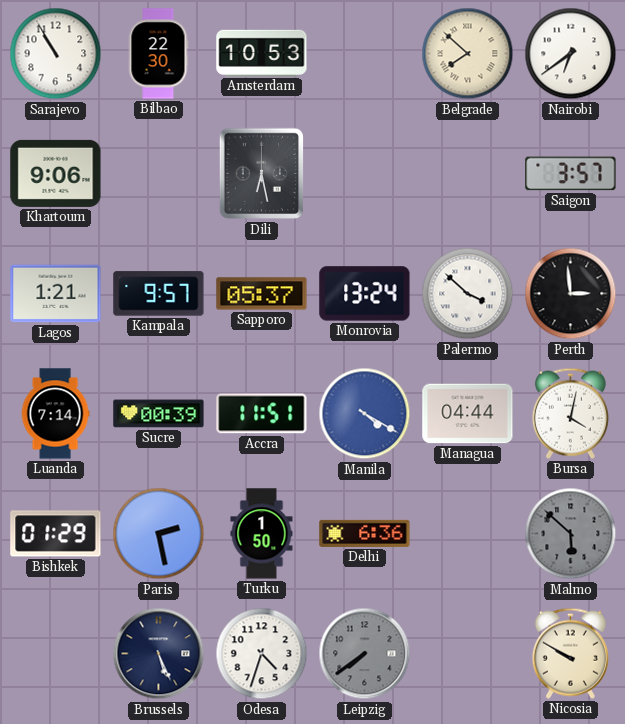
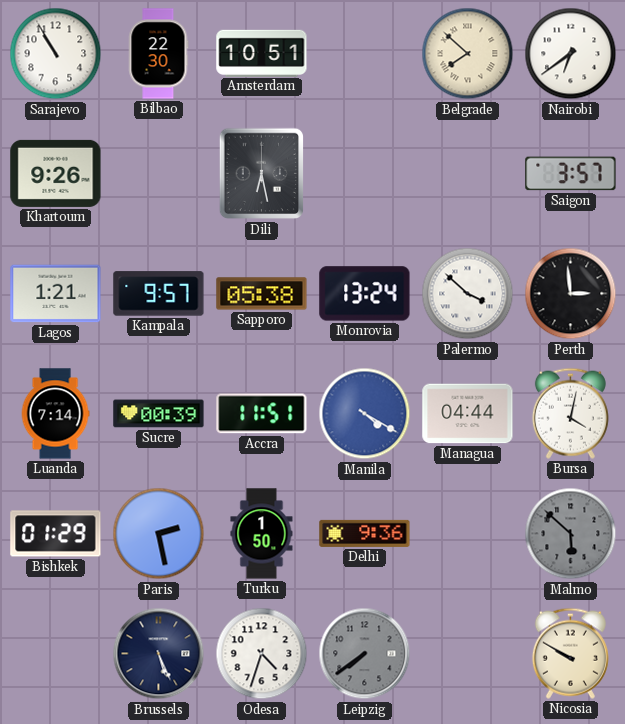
Amsterdam: 10:53 -> 10:51
Khartoum: 9:06 -> 9:26
Sapporo: 05:37 -> 05:38
Delhi: 6:36 -> 9:36
